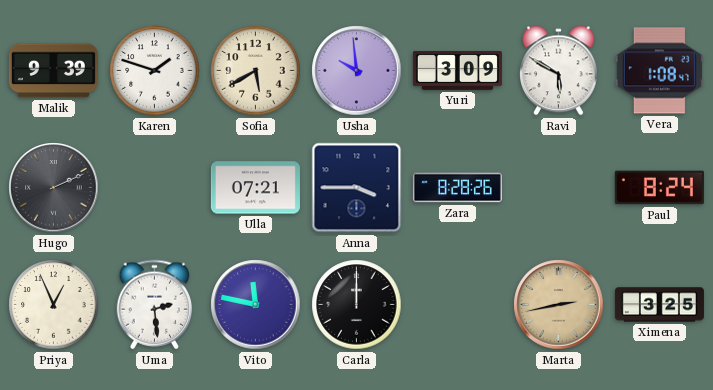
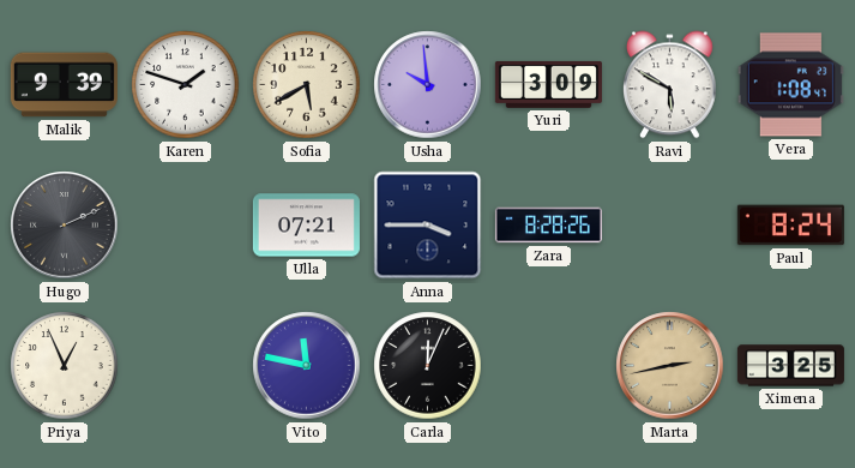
Uma: 2:29 -> none
Carla: 12:00 -> 12:04
